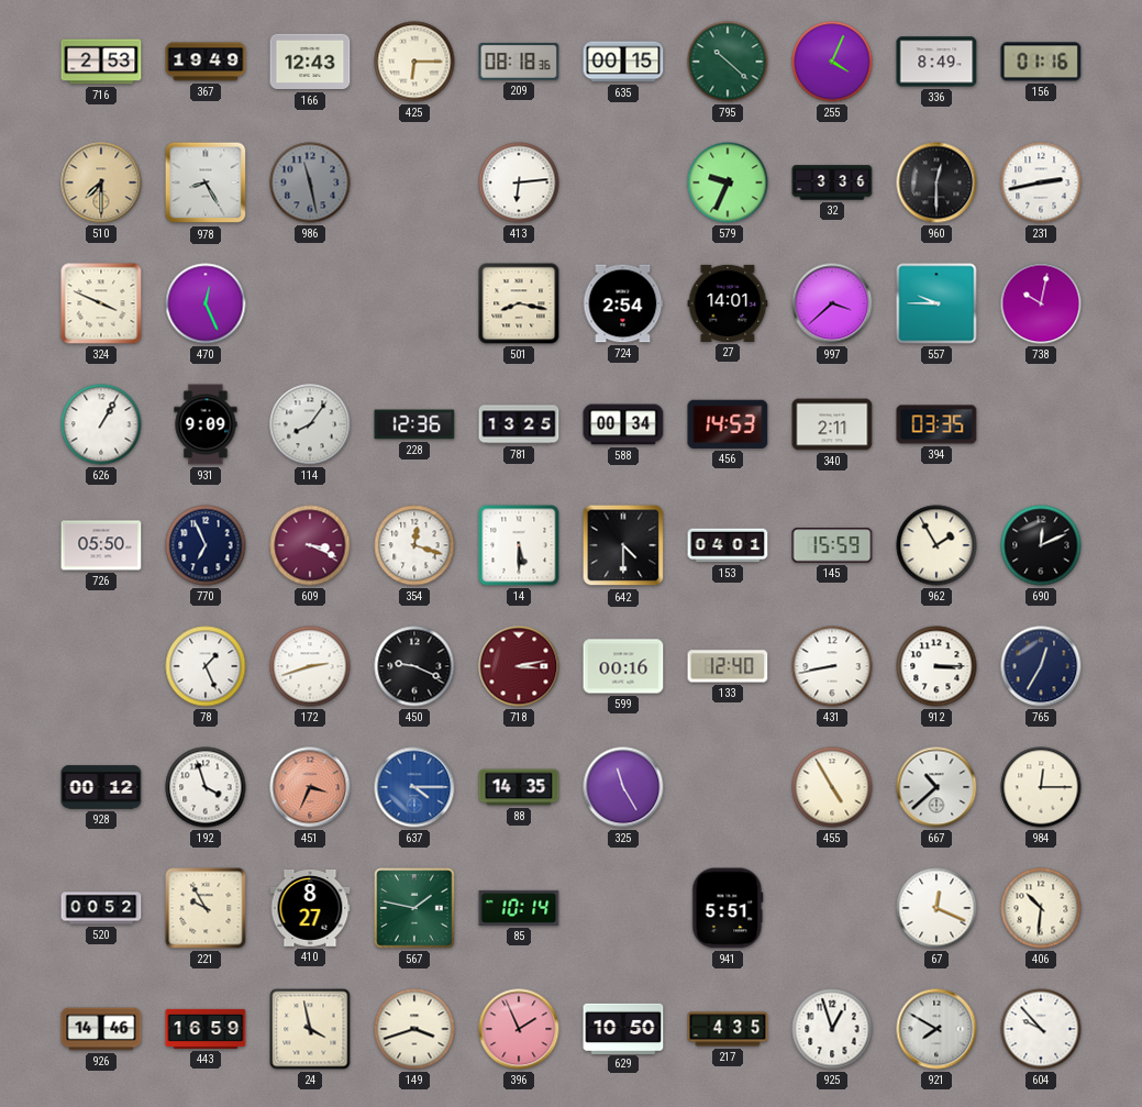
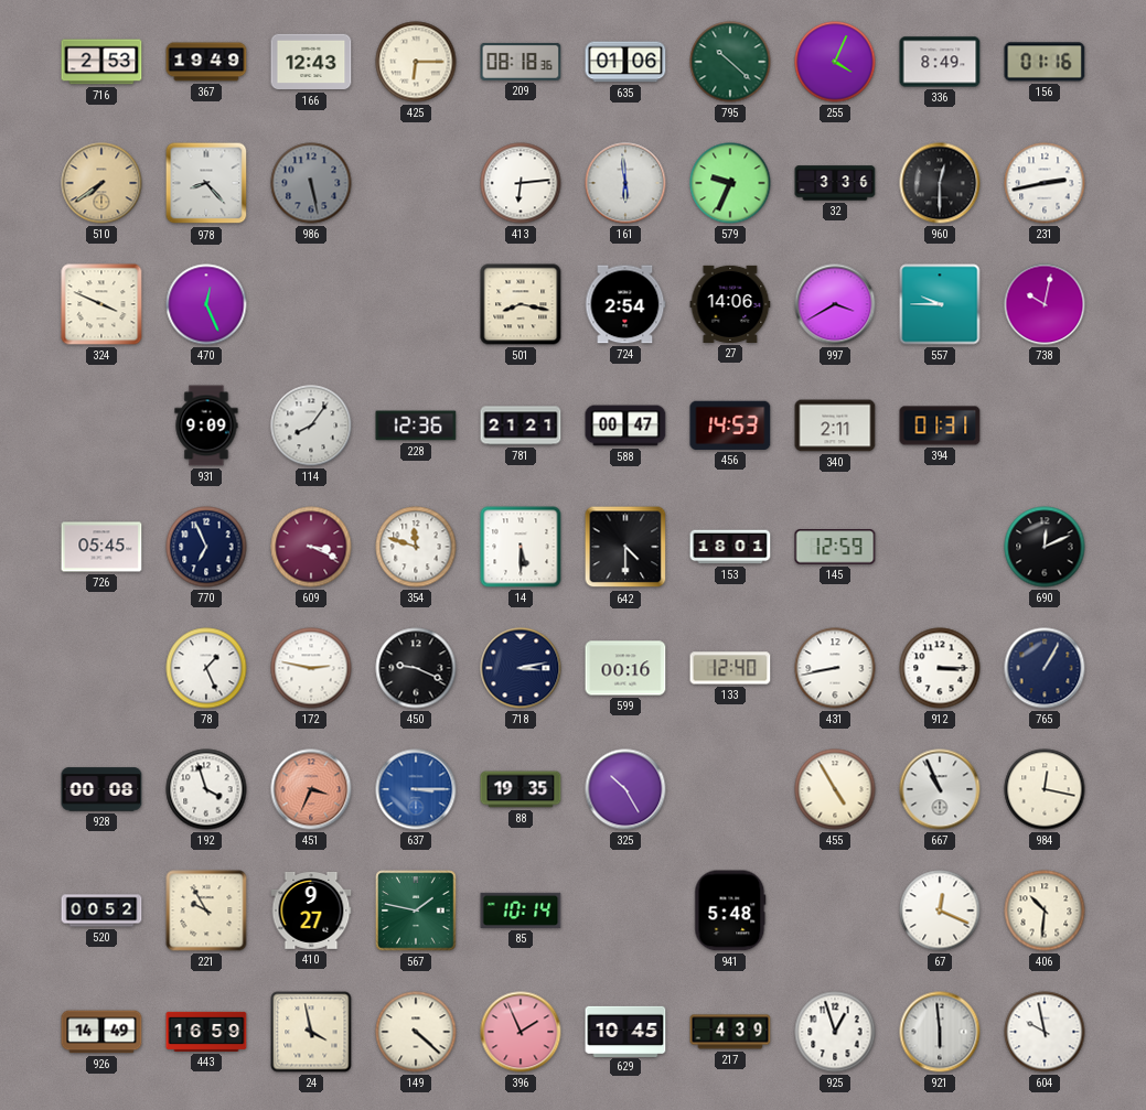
635: 00:15 -> 01:06
510: 7:30 -> 7:39
978: 8:25 -> 8:23
986: 11:28 -> 5:28
161: none -> 5:59
27: 14:01 -> 14:06
997: 3:38 -> 3:40
626: 1:05 -> none
781: 13:25 -> 21:21
588: 00:34 -> 00:47
394: 03:35 -> 01:31
726: 05:50 -> 05:45
354: 12:18 -> 11:48
153: 04:01 -> 18:01
145: 15:59 -> 12:59
962: 1:55 -> none
172: 2:42 -> 2:47
718 dial: burgundy -> navy
765: 12:35 -> 1:05
928: 00:12 -> 00:08
637: 4:15 -> 3:15
88: 14:35 -> 19:35
325: 11:25 -> 10:25
667: 10:38 -> 10:56
984: 12:15 -> 12:17
410: 8:27 -> 9:27
941: 5:51 -> 5:48
926: 14:46 -> 14:49
149: 3:42 -> 4:22
629: 10:50 -> 10:45
217: 4:35 -> 4:39
921: 7:50 -> 5:59
604: 9:53 -> 9:58
